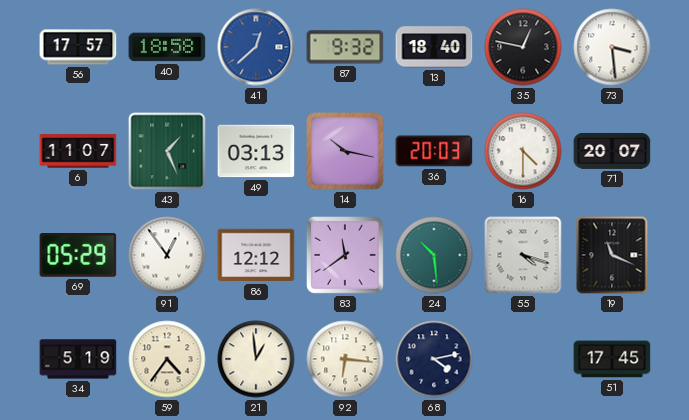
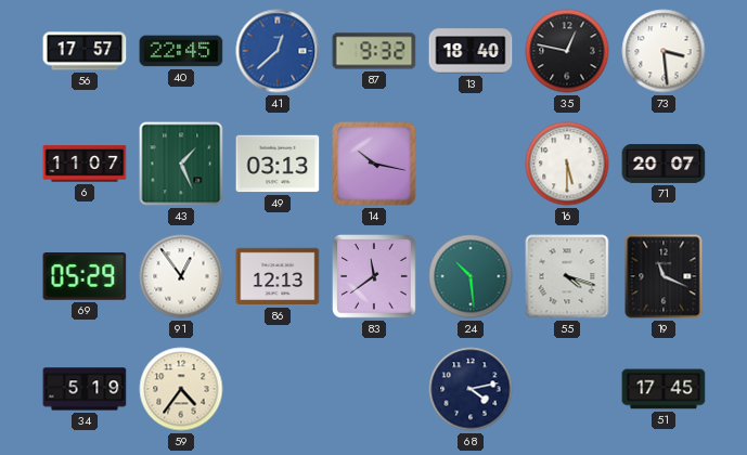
40: 18:58 -> 22:45
36: 20:03 -> none
16: 4:30 -> 5:30
86: 12:12 -> 12:13
21: 12:59 -> none
92: 6:16 -> none
